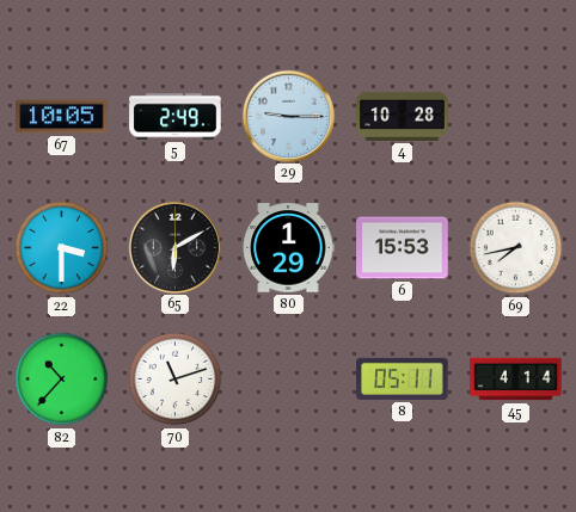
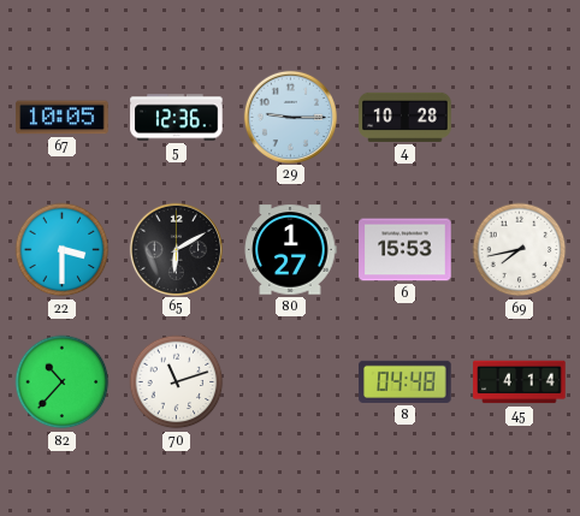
5: 2:49 -> 12:36
80: 1:29 -> 1:27
8: 05:11 -> 04:48
